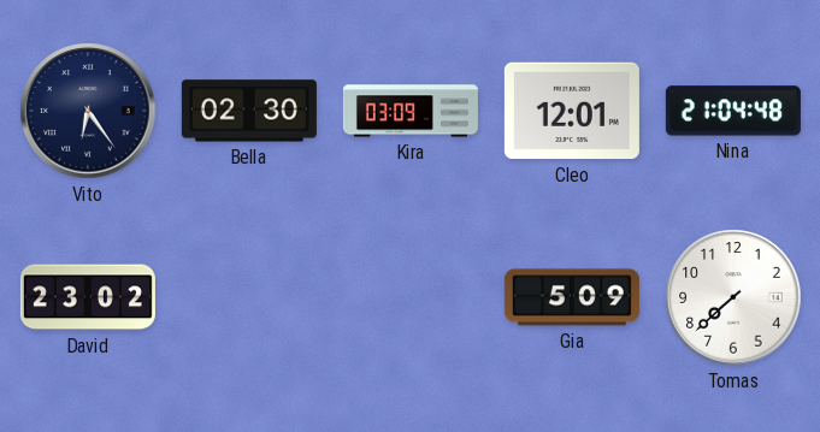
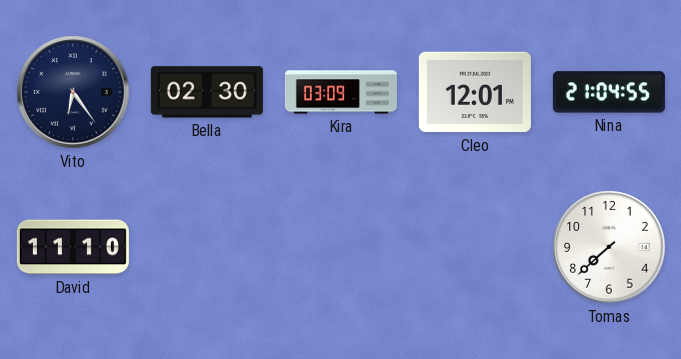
Nina: 21:04:48 -> 21:04:55
David: 23:02 -> 11:10
Gia: 5:09 -> none
